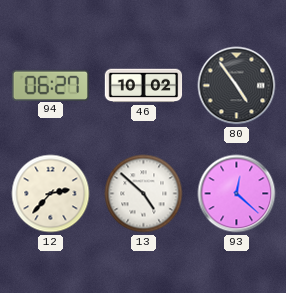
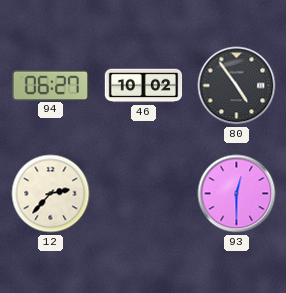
13: 4:52 -> none
93: 12:22 -> 12:30
